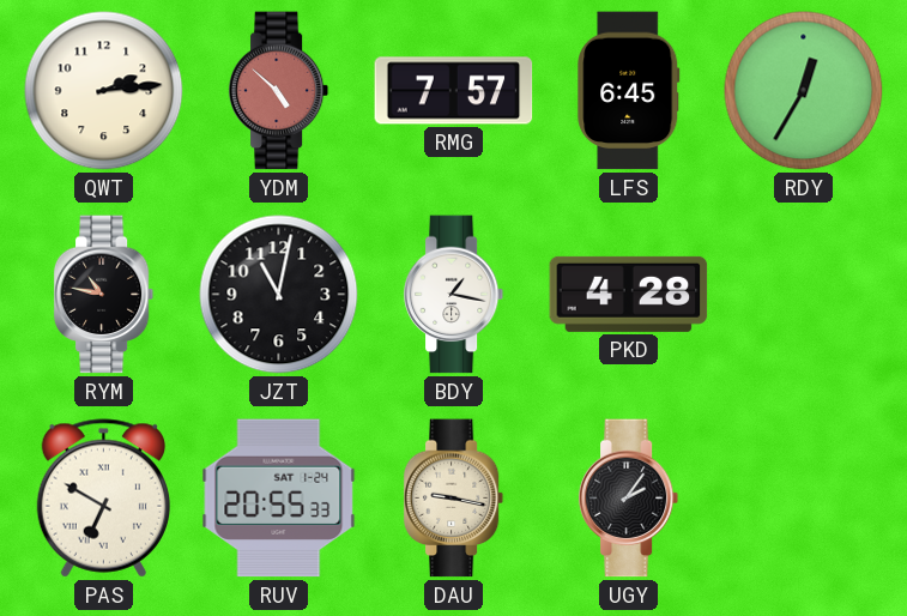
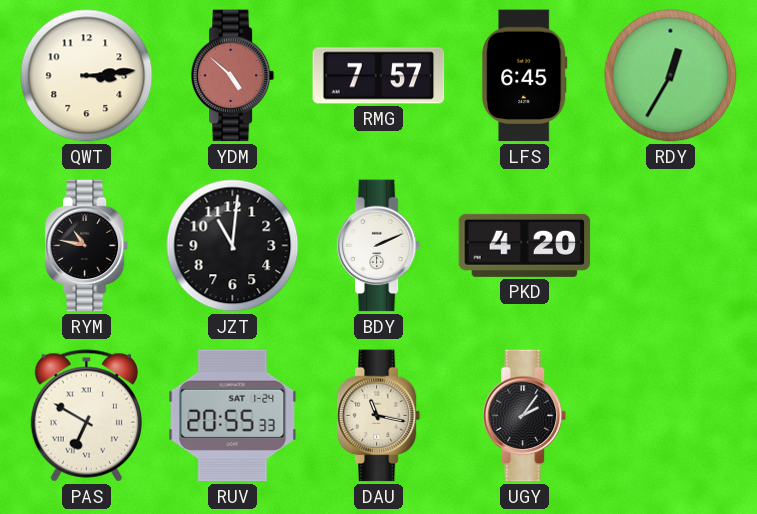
QWT: 2:14 -> 3:14
JZT: 11:02 -> 11:01
BDY: 1:17 -> 2:11
PKD: 4:28 -> 4:20
DAU: 9:17 -> 11:17
